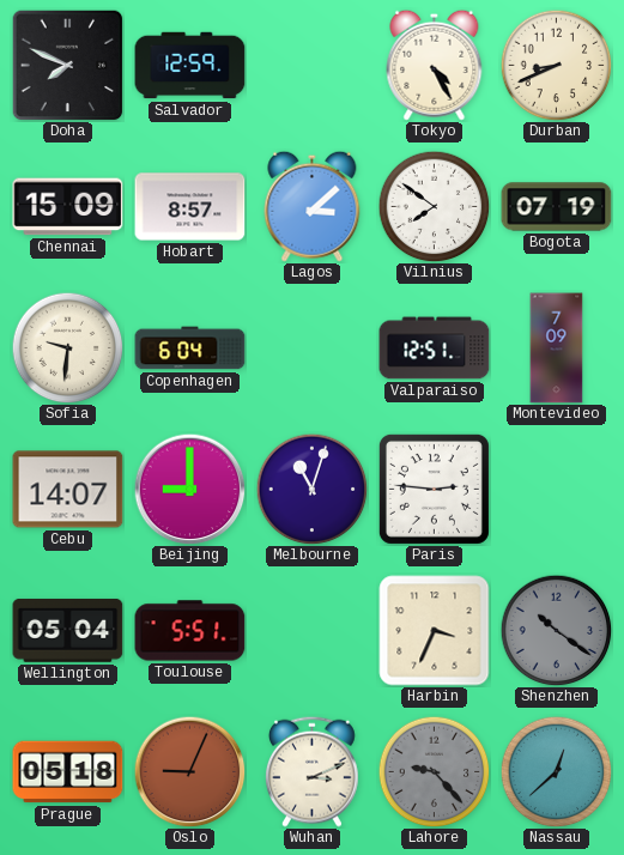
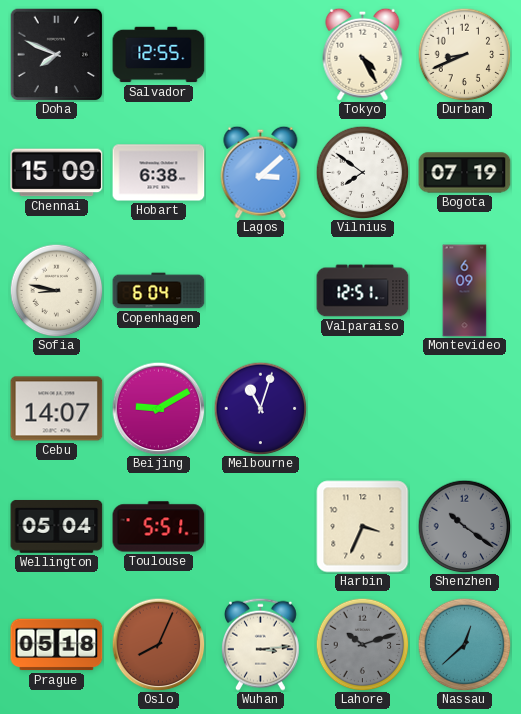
Salvador: 12:59 -> 12:55
Hobart: 8:57 -> 6:38
Sofia: 9:31 -> 8:47
Montevideo: 7:09 -> 6:09
Beijing: 9:00 -> 9:10
Paris: 2:46 -> none
Oslo: 9:04 -> 8:04
Wuhan: 3:11 -> 3:14
Lahore: 9:23 -> 10:12
